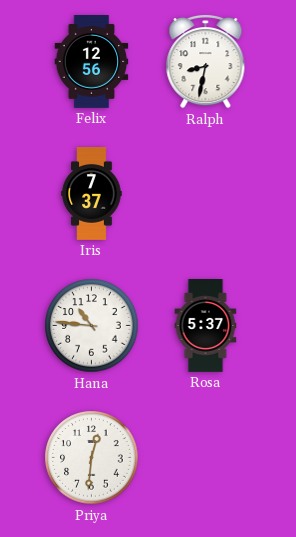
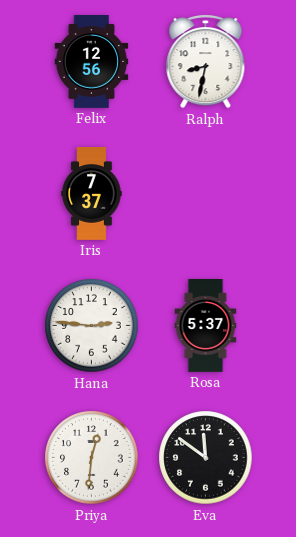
Hana: 10:46 -> 2:46
Eva: none -> 11:51
